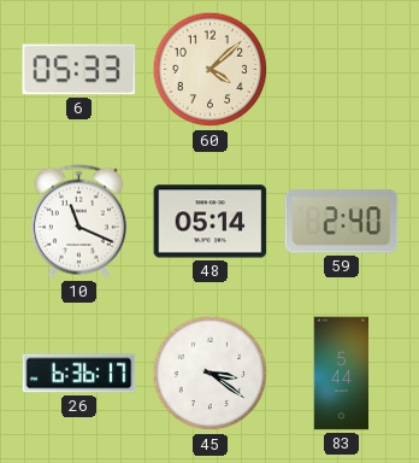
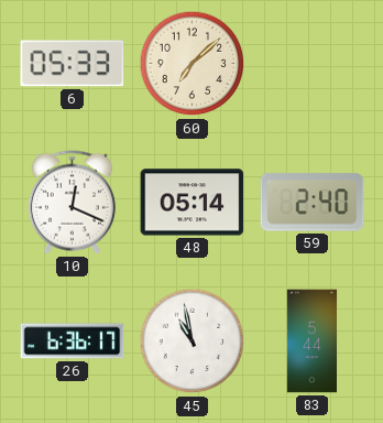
60: 4:08 -> 7:08
10: 11:19 -> 12:19
45: 3:21 -> 10:58
